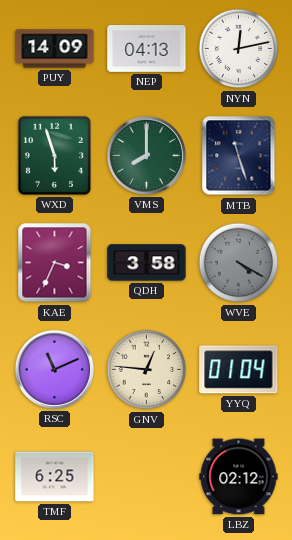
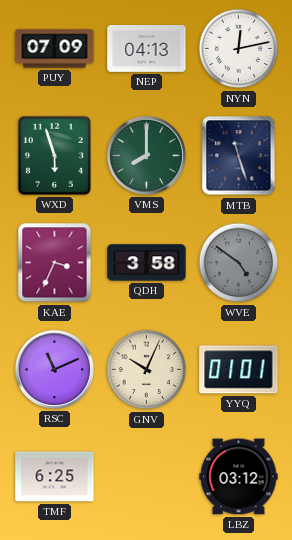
PUY: 14:09 -> 07:09
WVE: 4:20 -> 4:51
GNV: 12:46 -> 10:04
YYQ: 01:04 -> 01:01
LBZ: 02:12 -> 03:12
